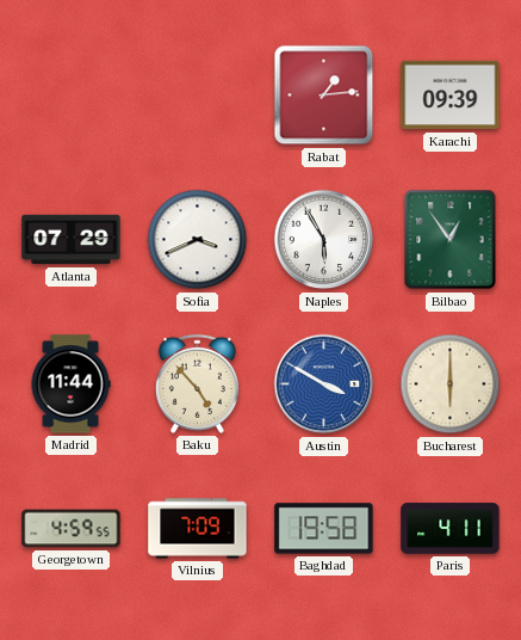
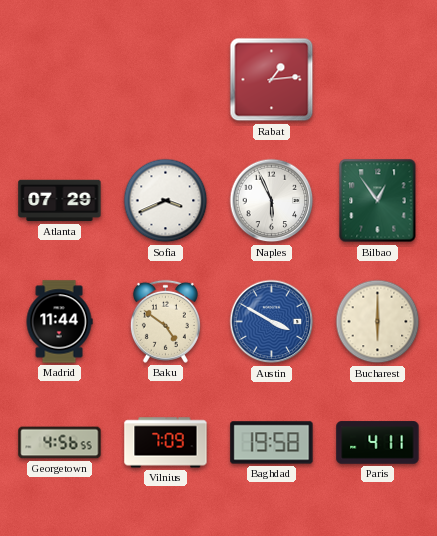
Karachi: 09:39 -> none
Naples: 5:55 -> 5:56
Baku: 4:53 -> 4:51
Georgetown: 4:59 -> 4:56
